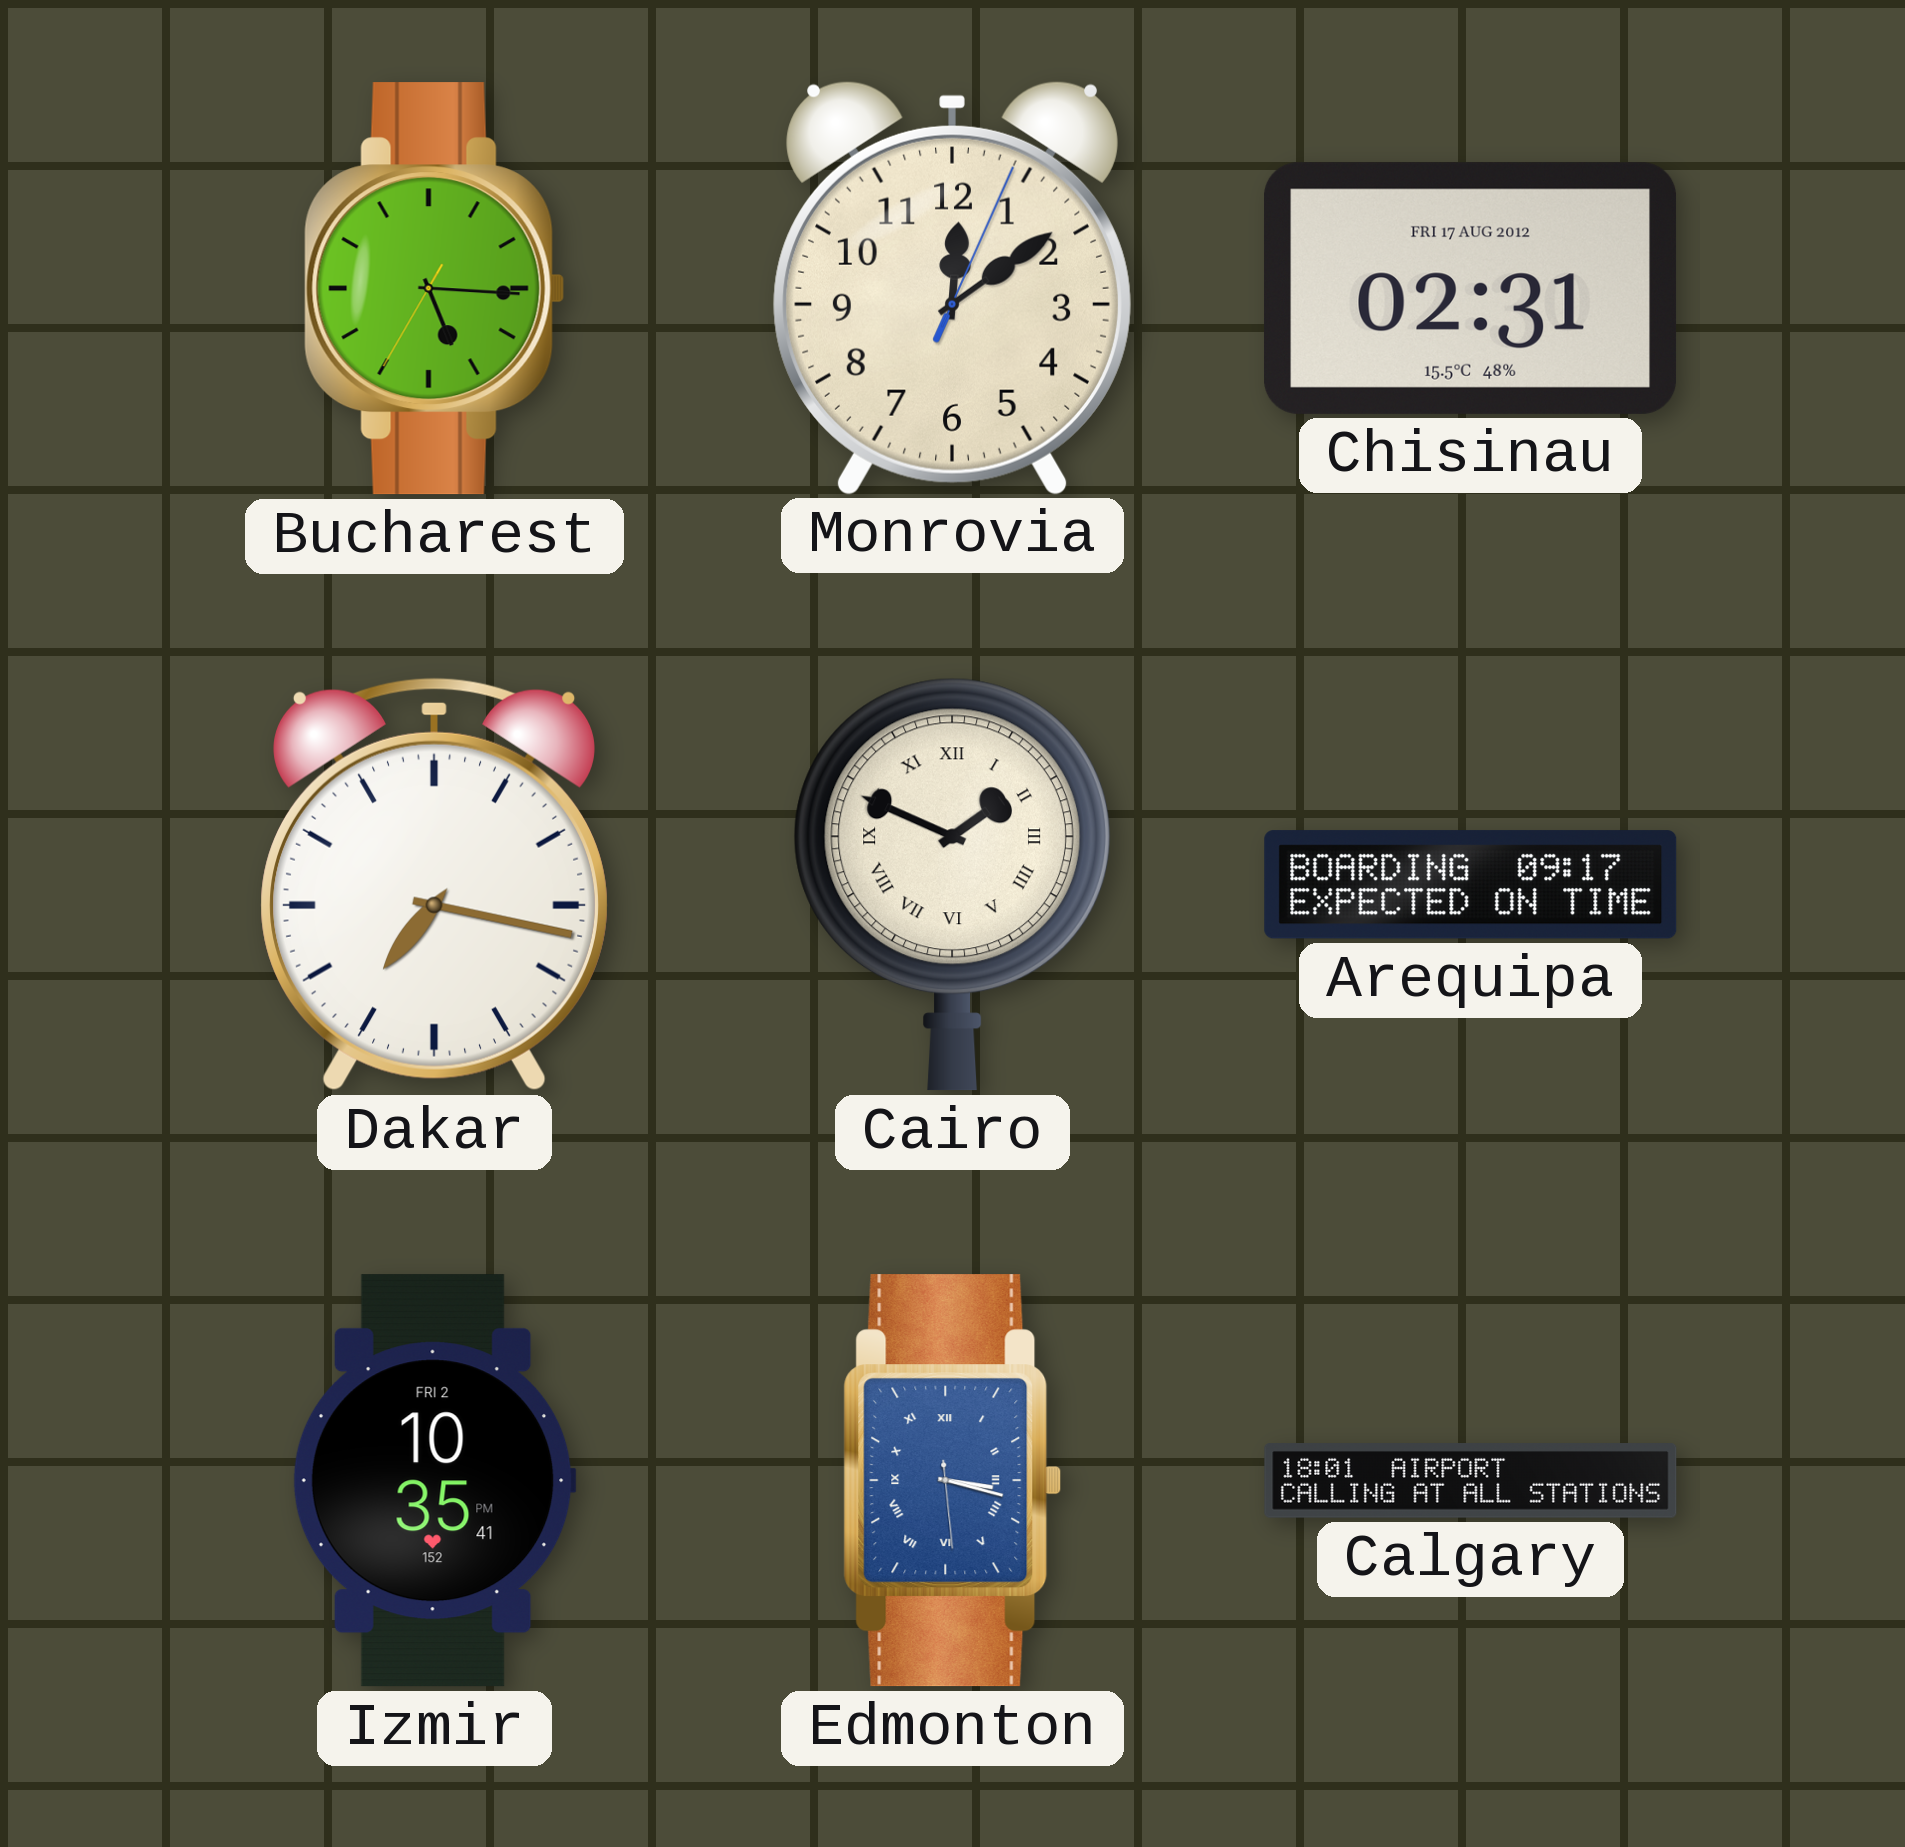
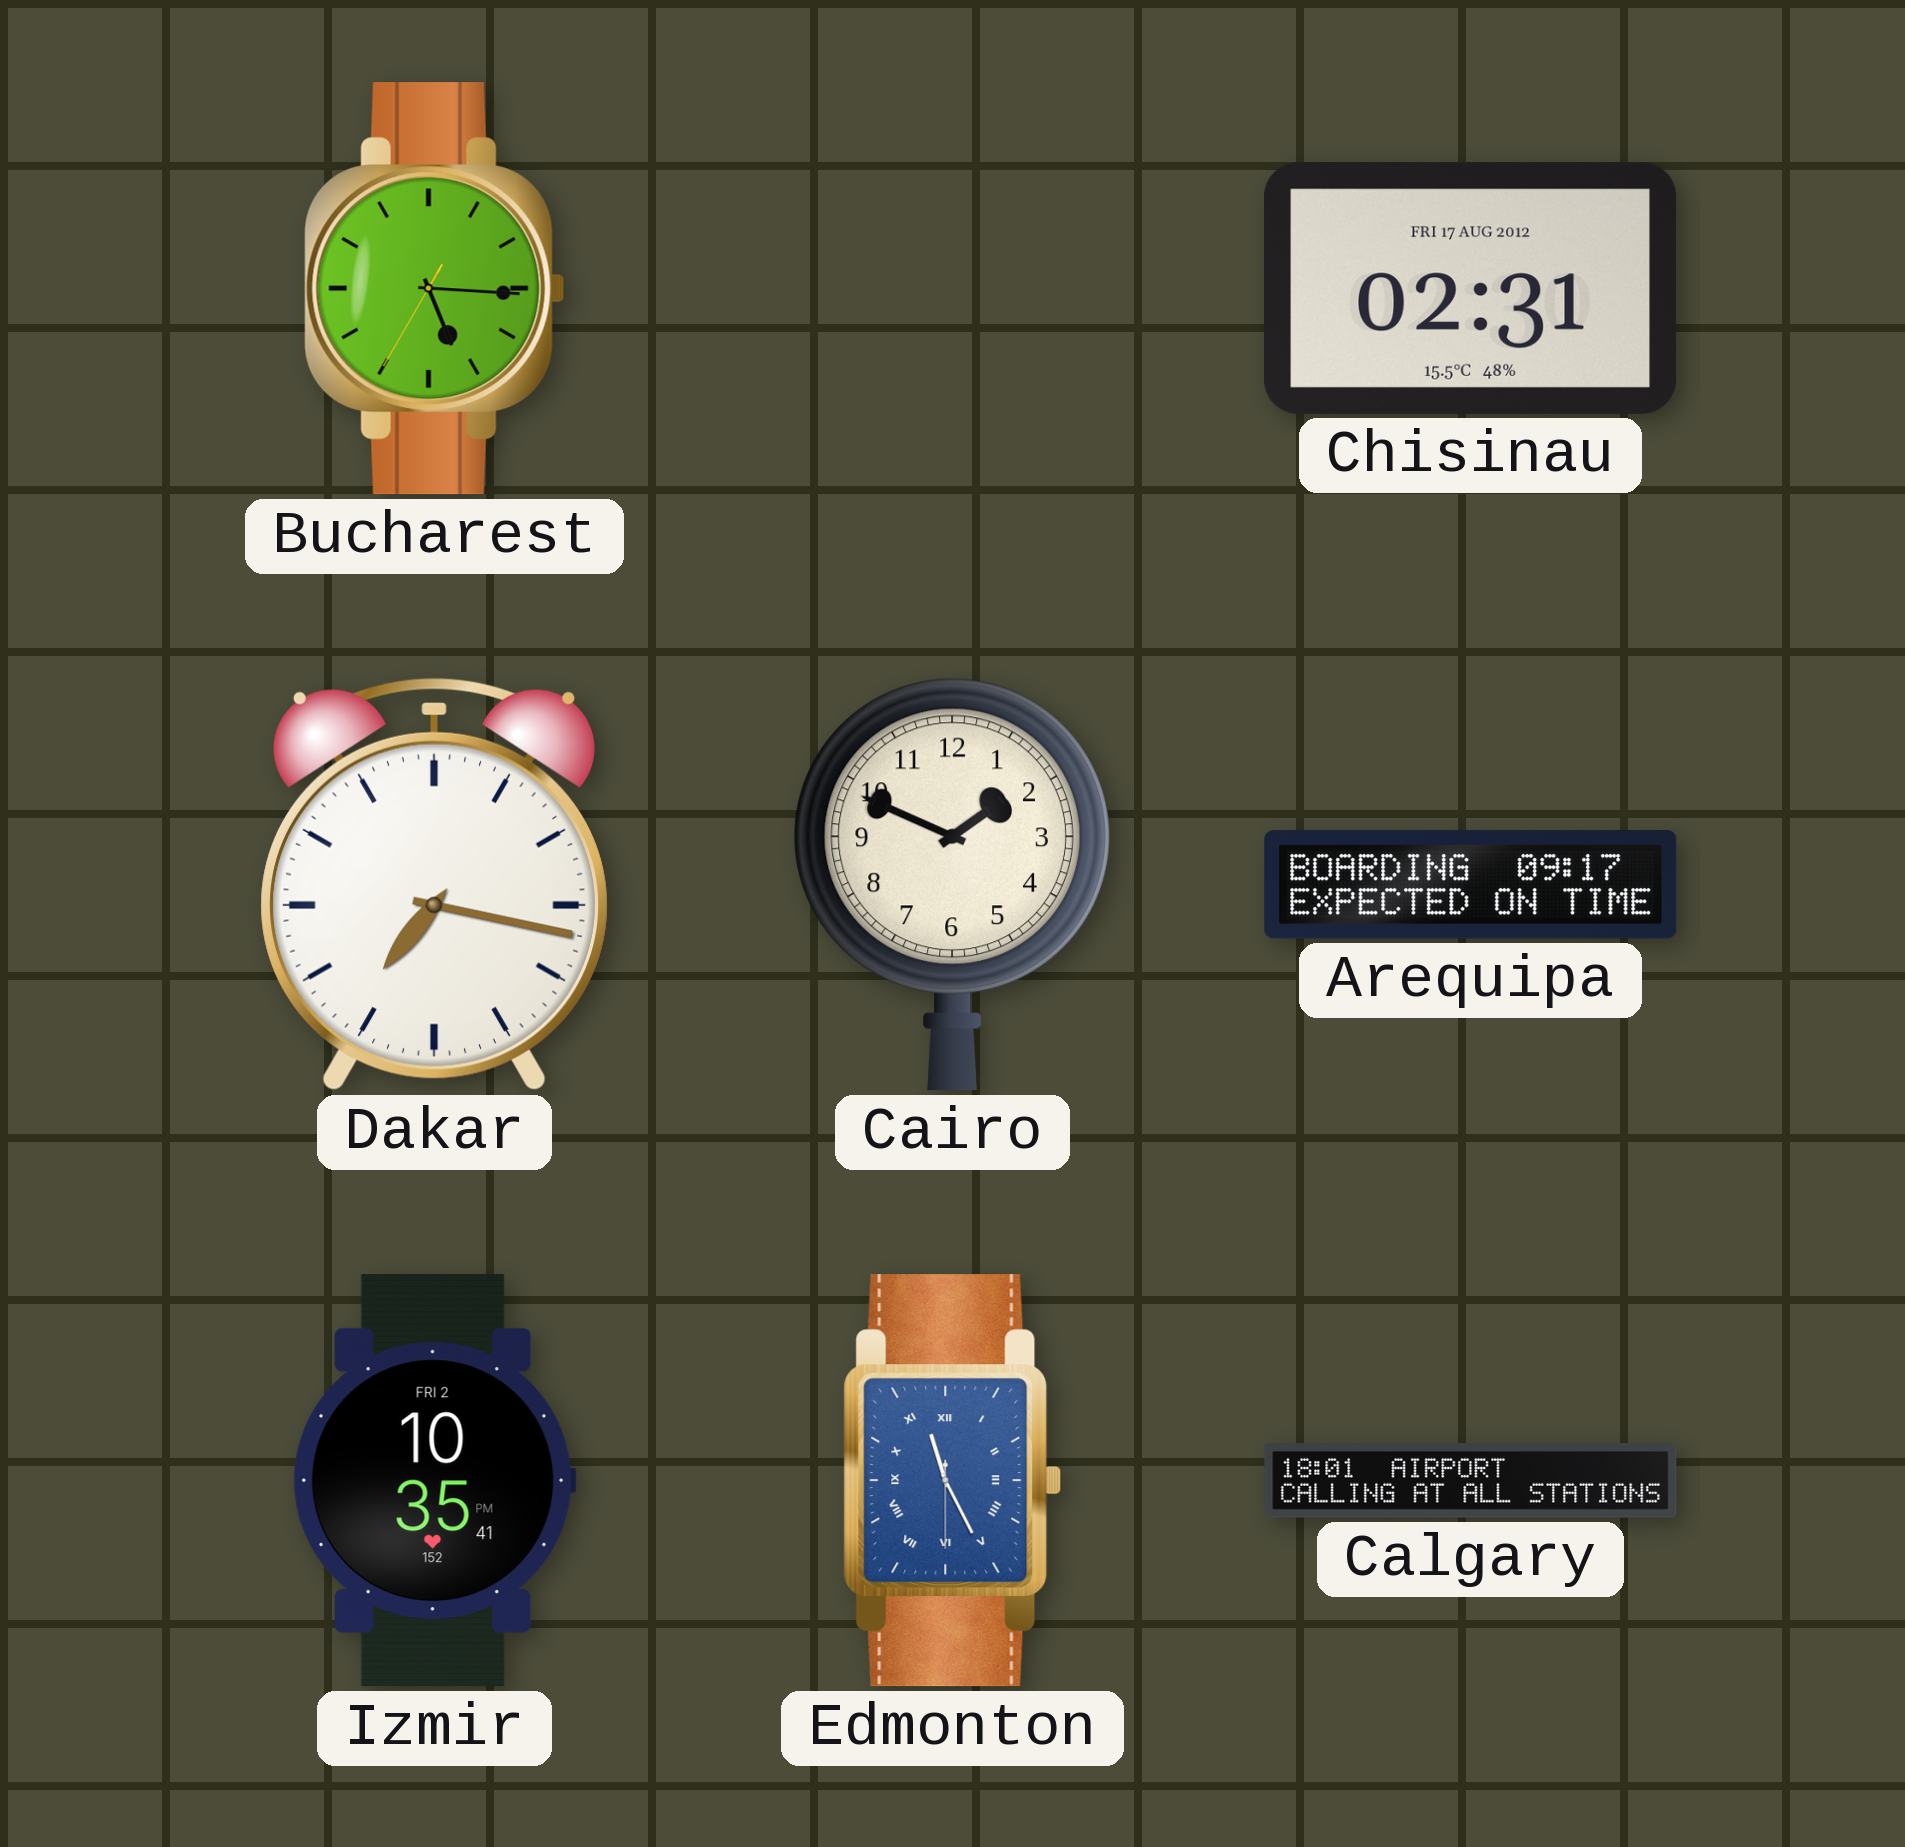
Monrovia: 12:09 -> none
Cairo numerals: Roman -> Arabic
Edmonton: 3:17 -> 11:25
